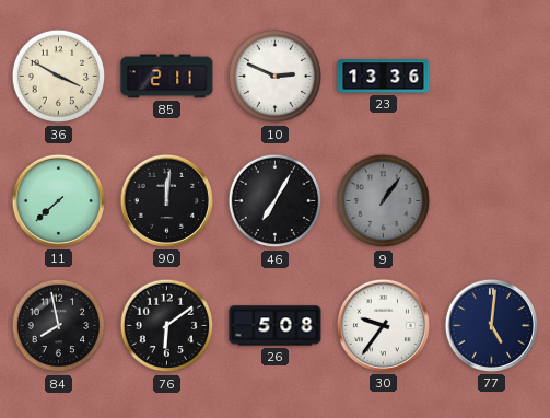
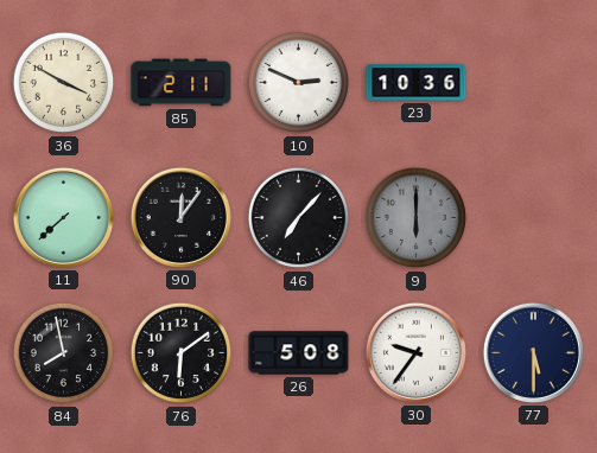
23: 13:36 -> 10:36
90: 12:01 -> 12:06
46: 7:05 -> 7:07
9: 1:06 -> 6:00
77: 5:01 -> 5:30
